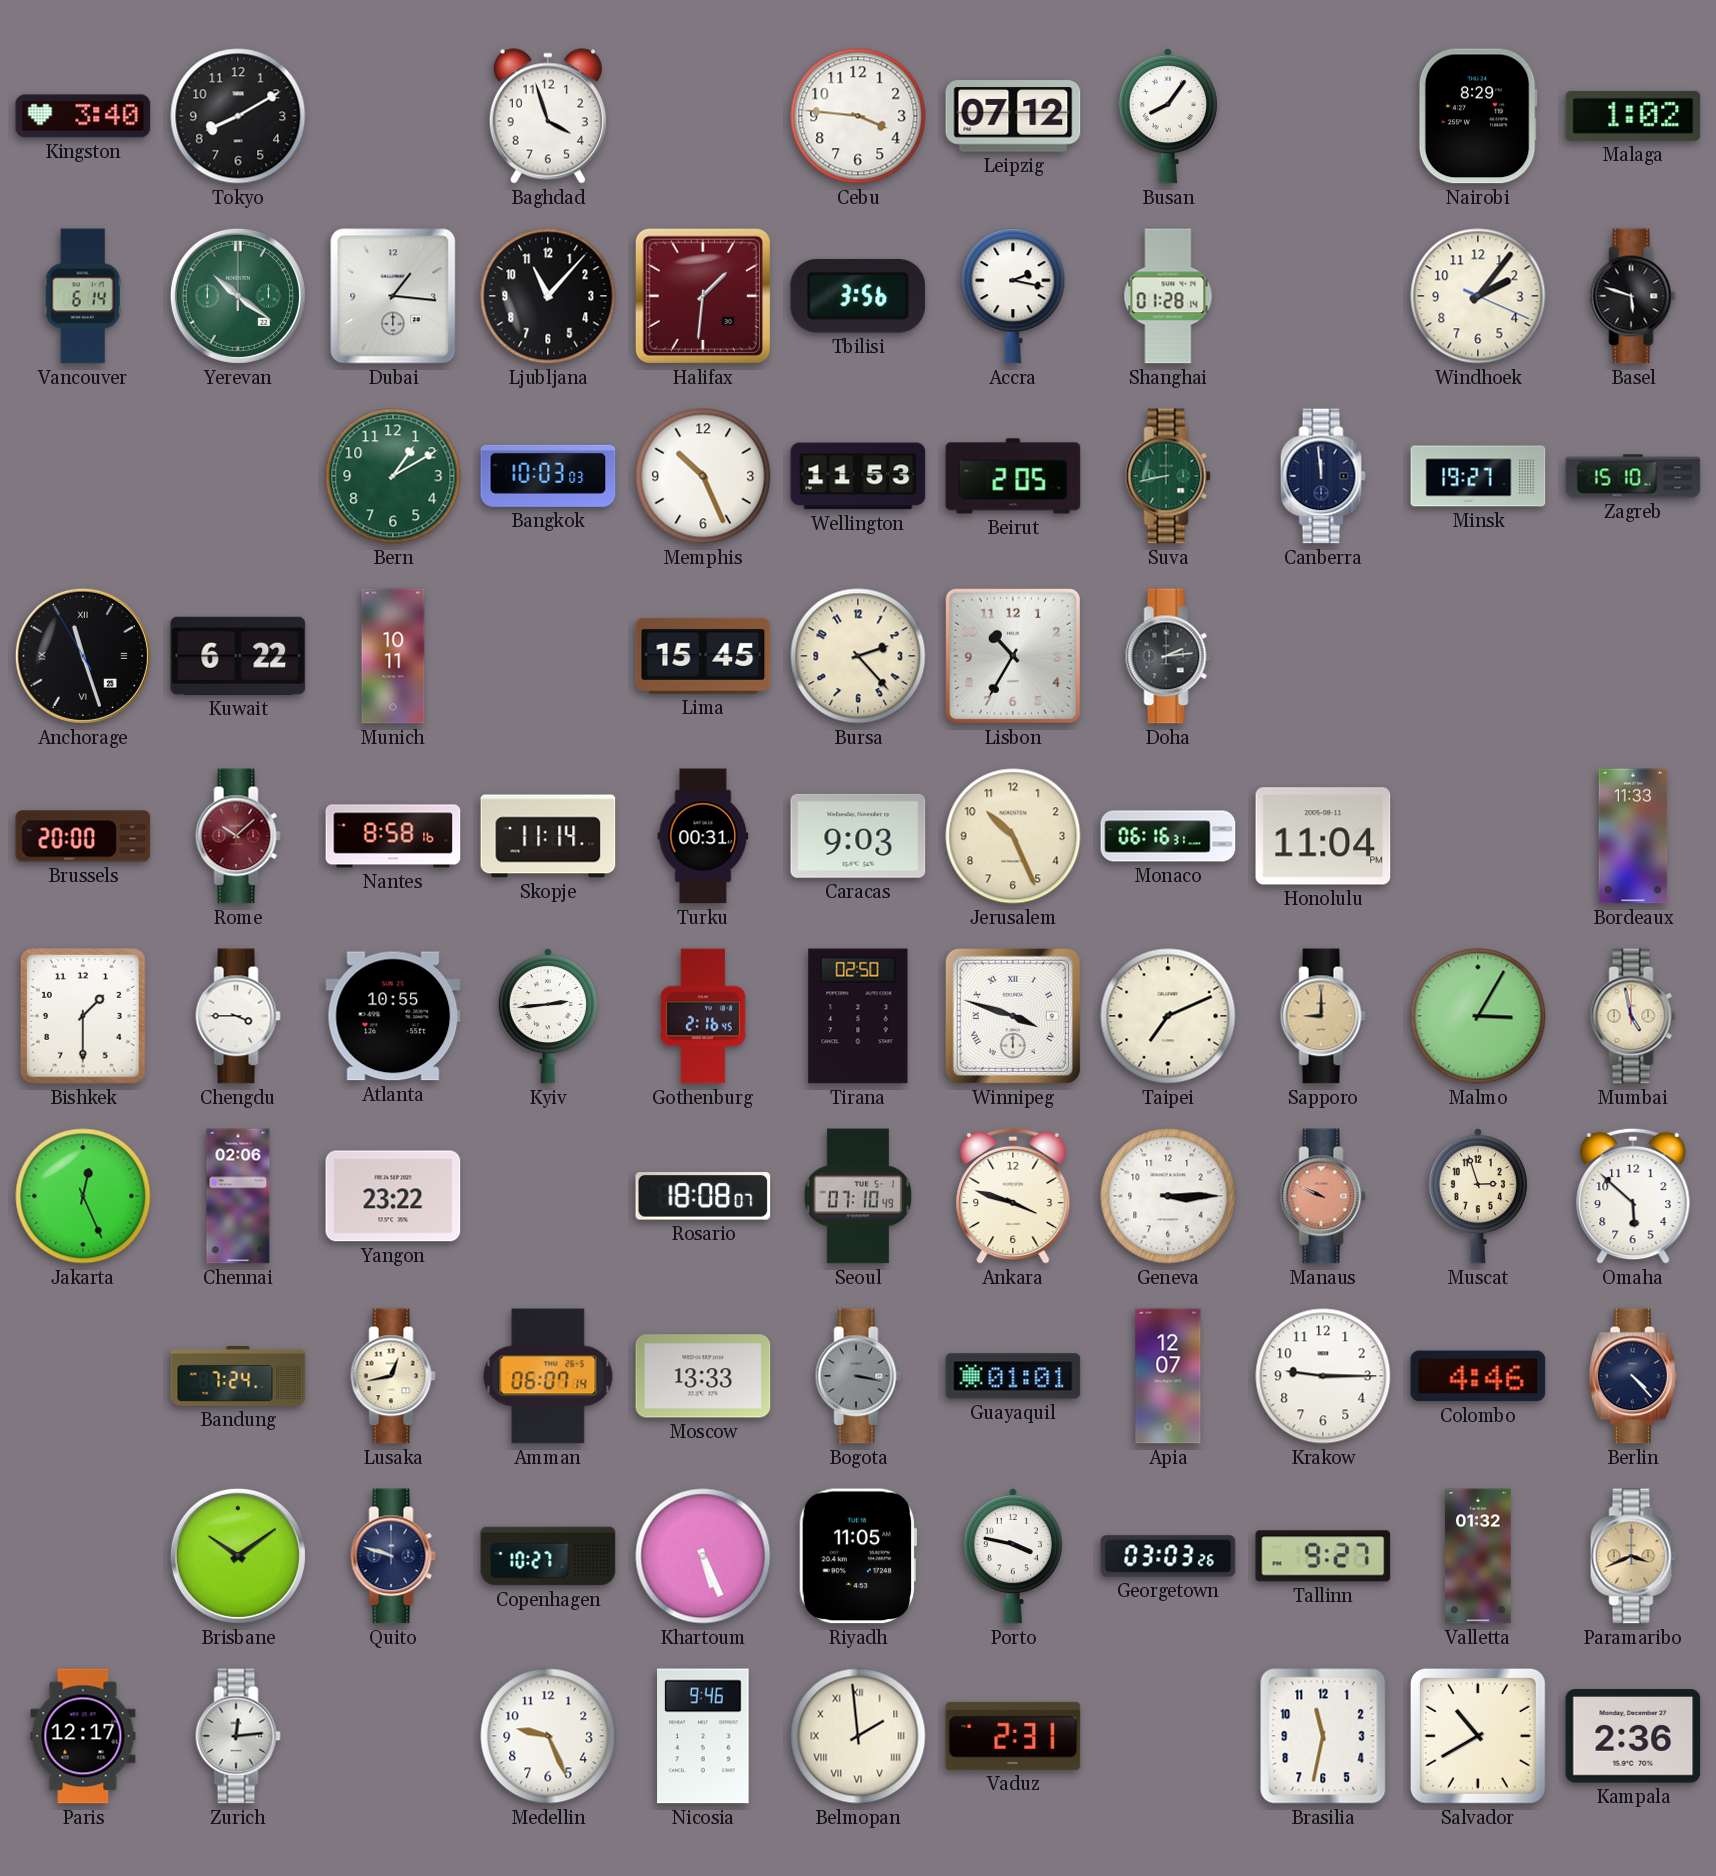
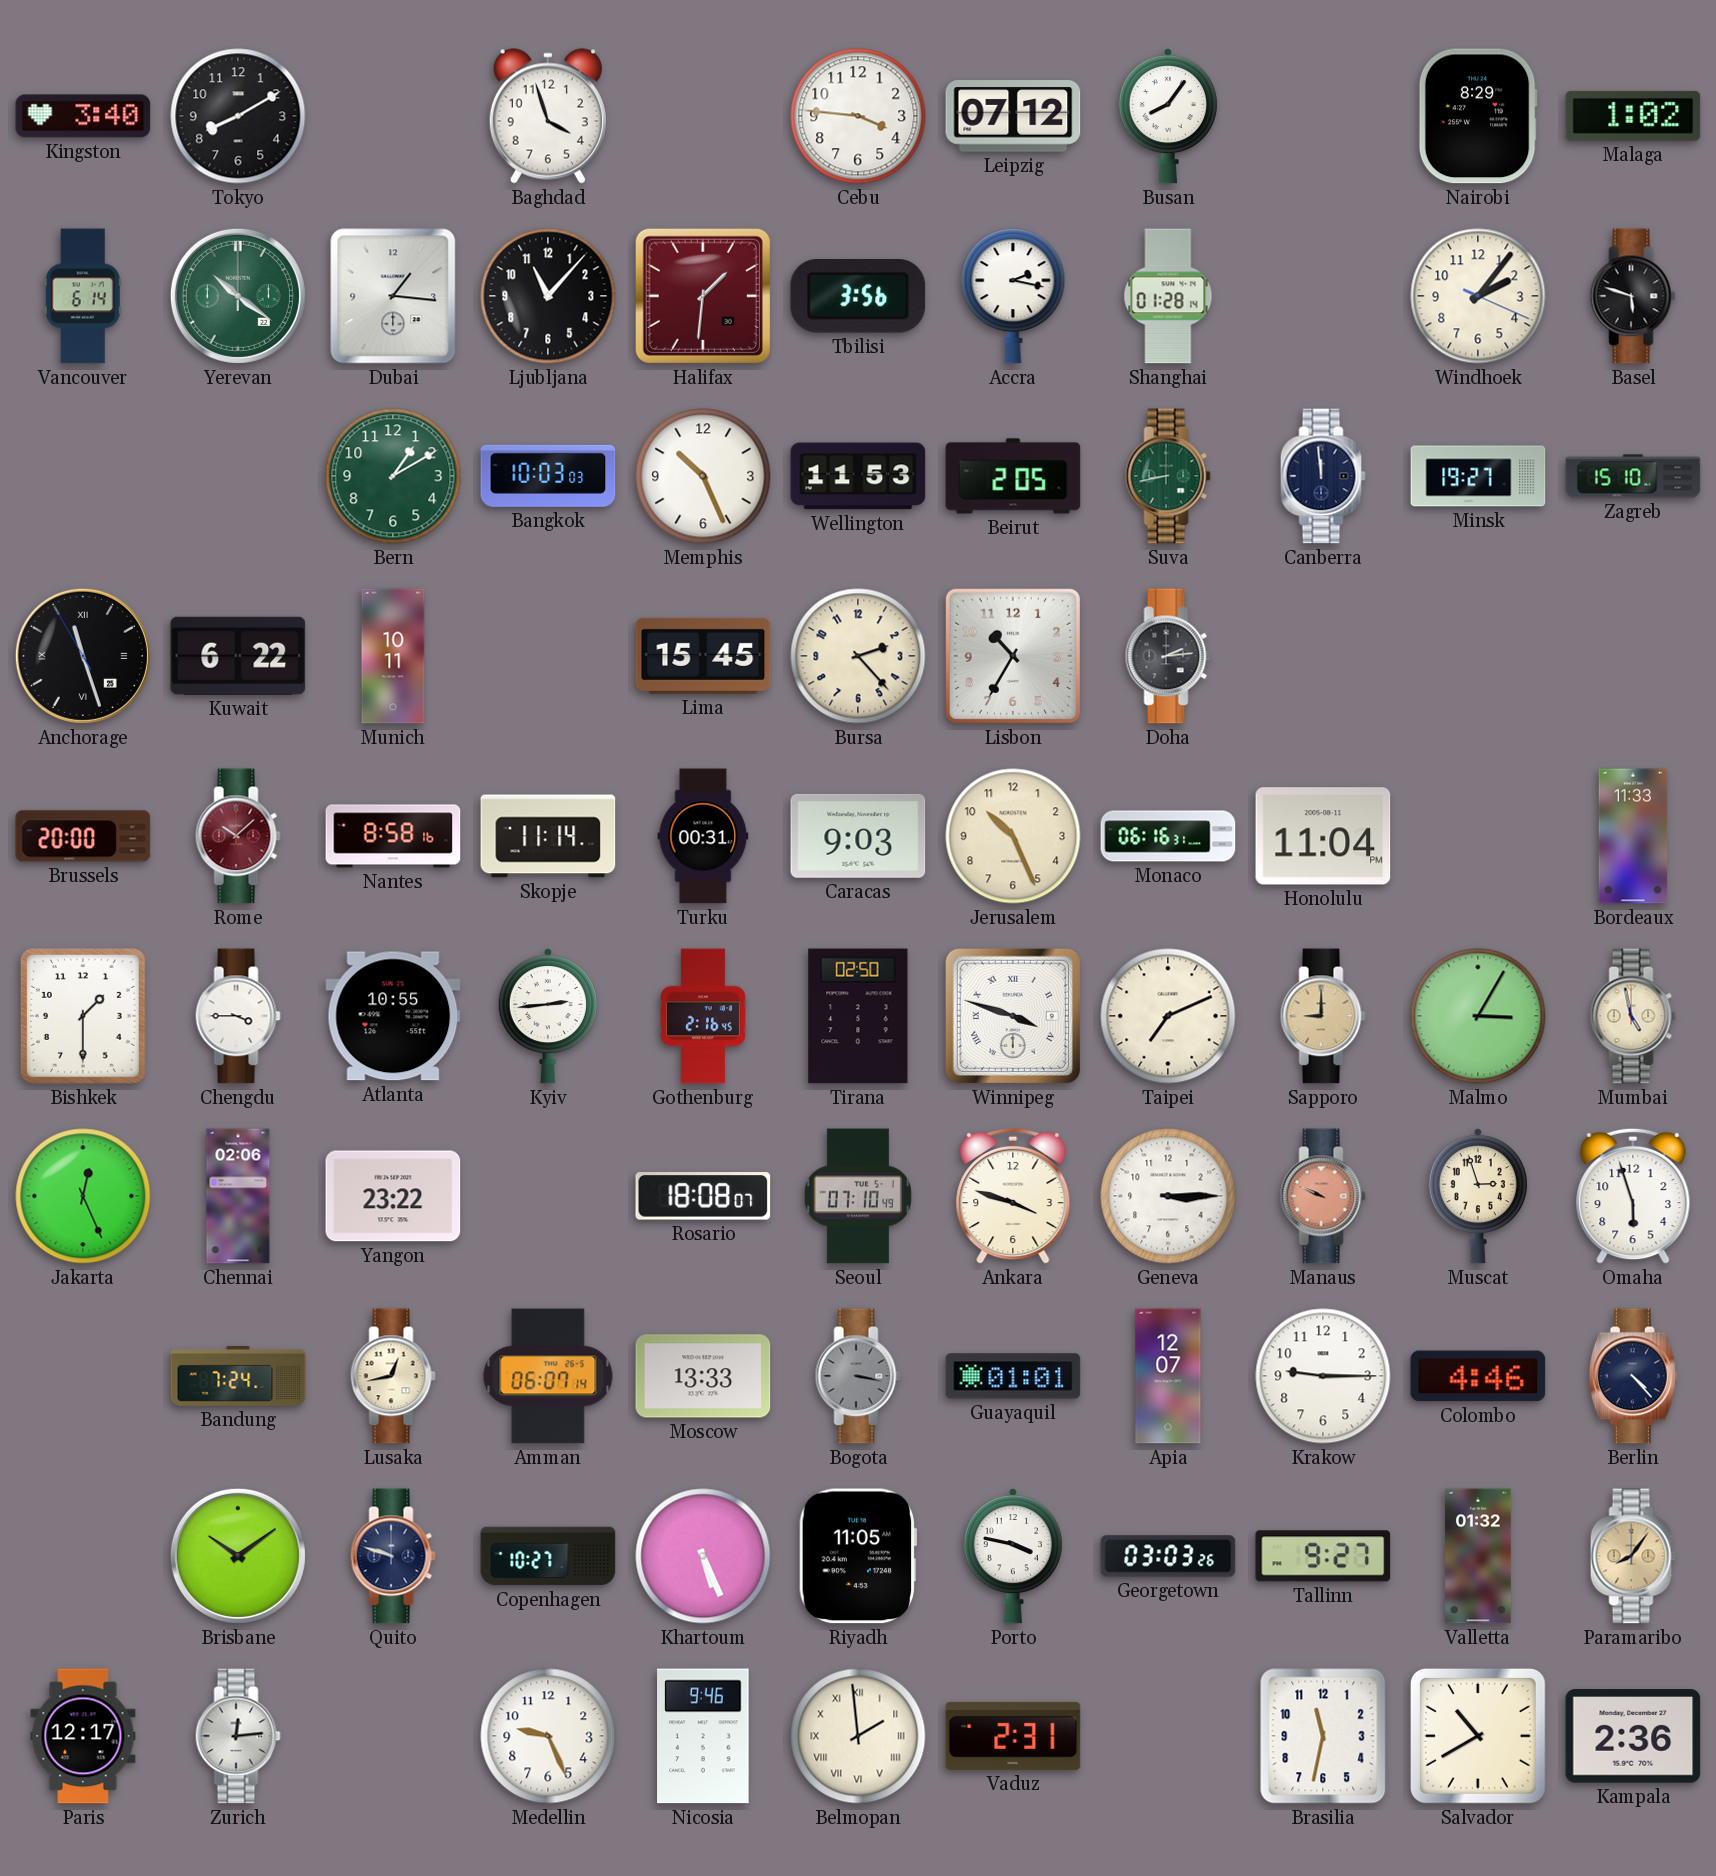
Omaha: 5:52 -> 5:57
Paramaribo: 3:41 -> 8:06
